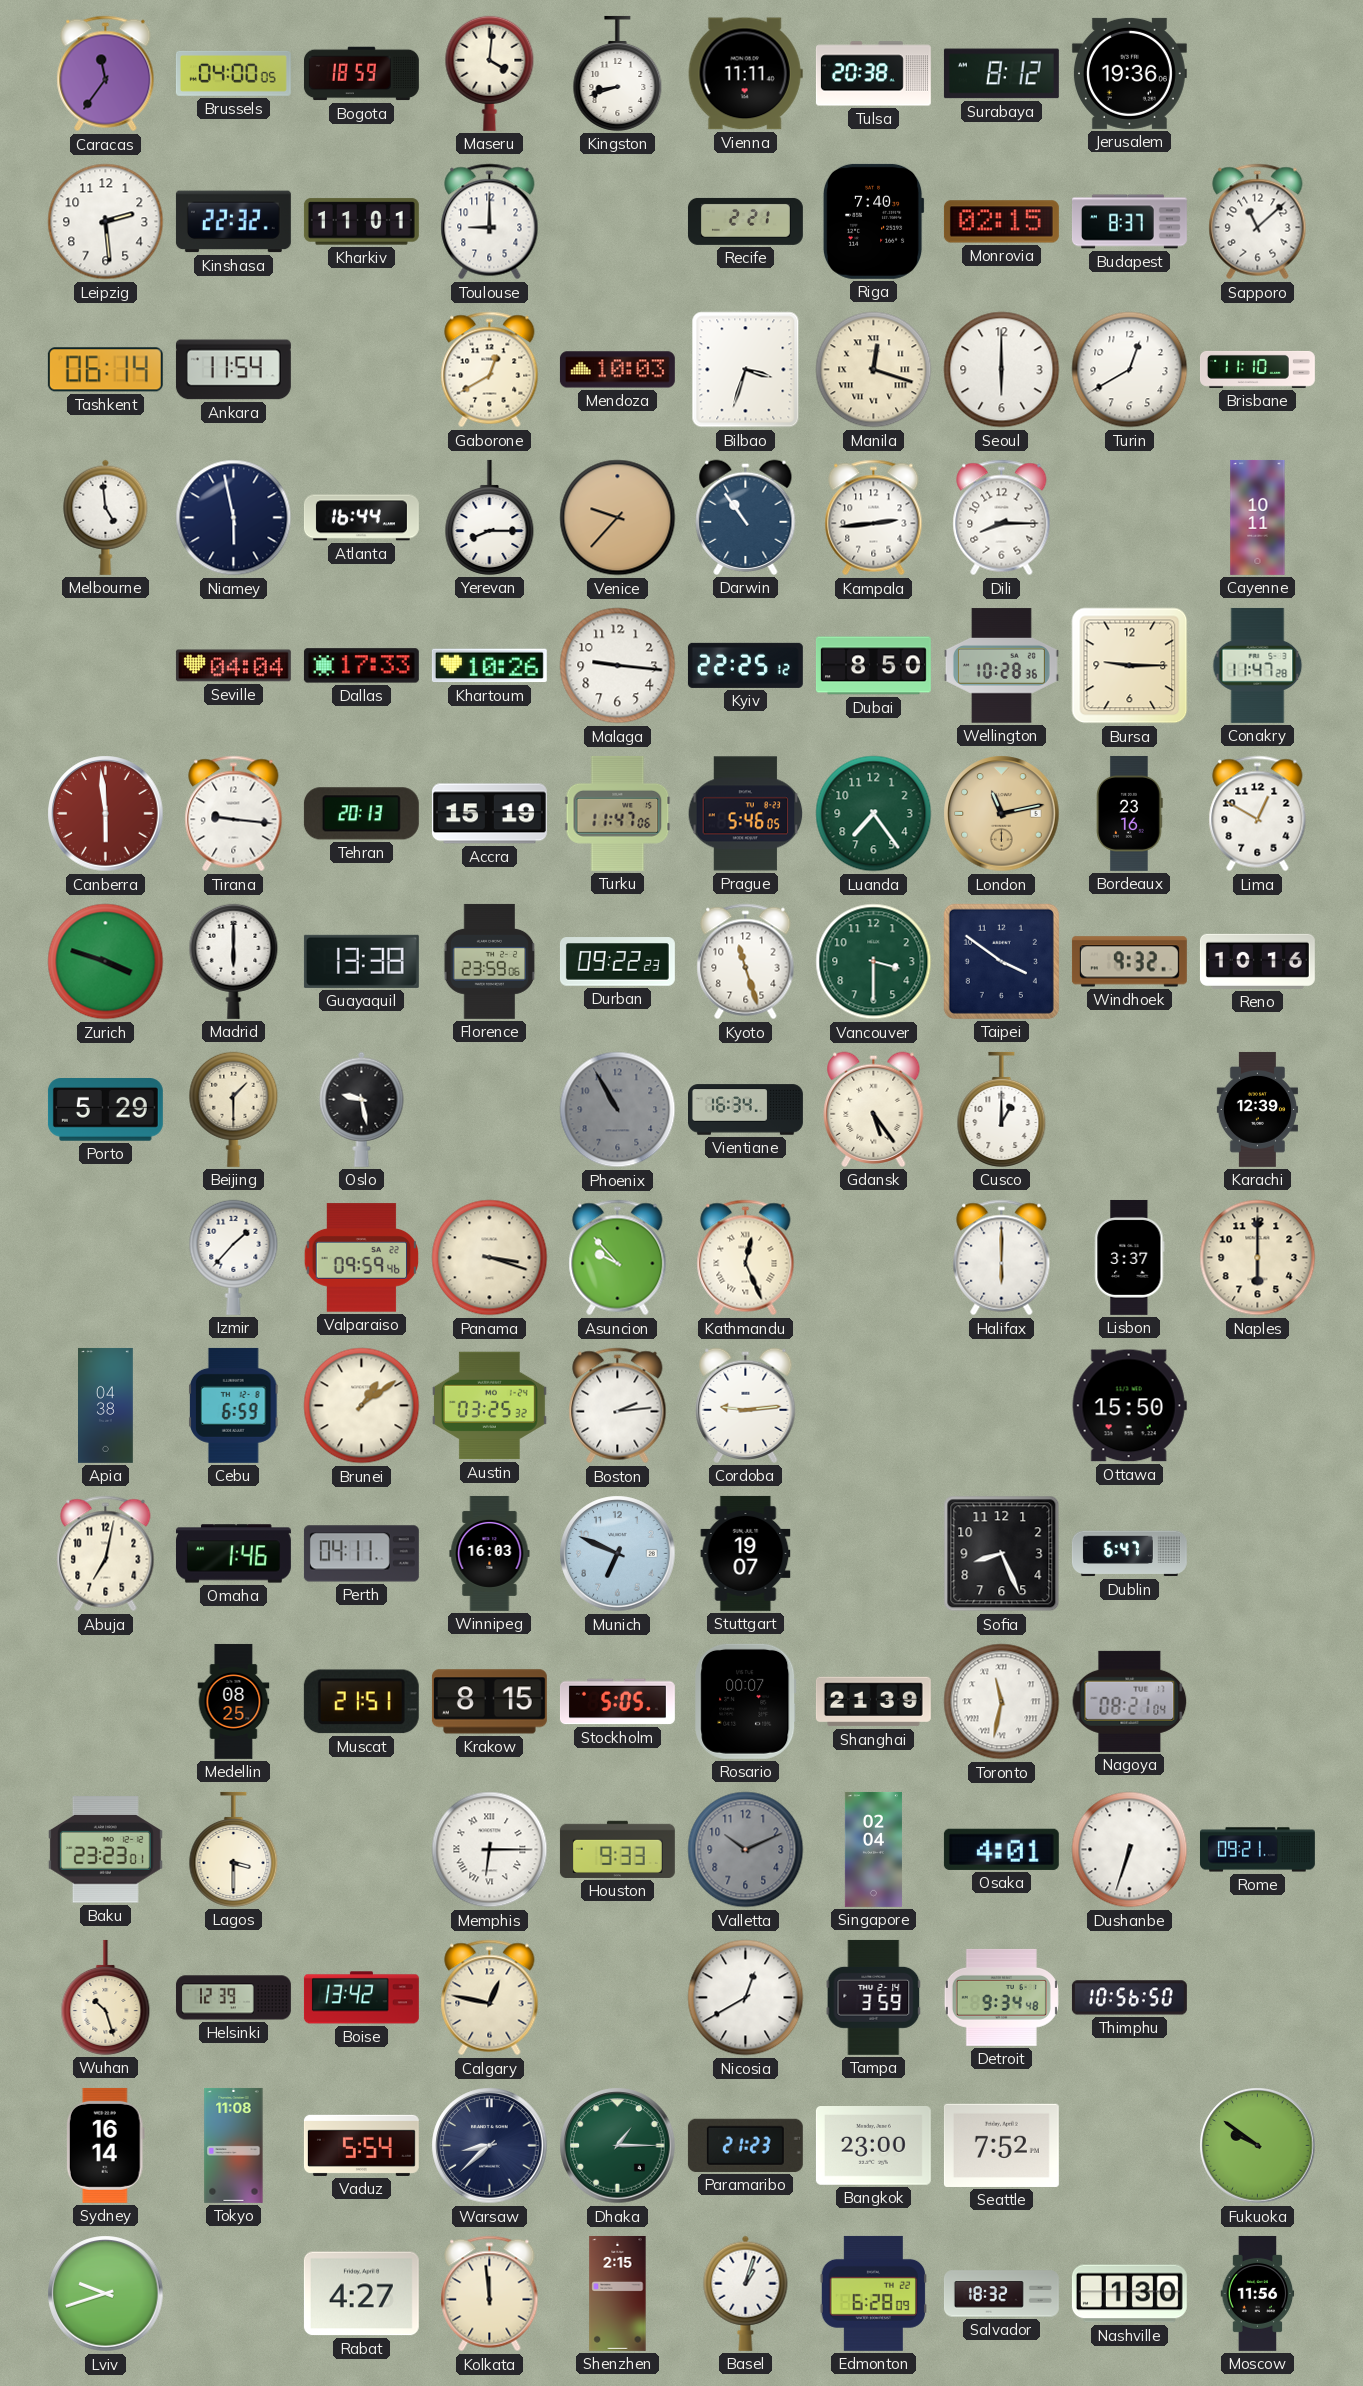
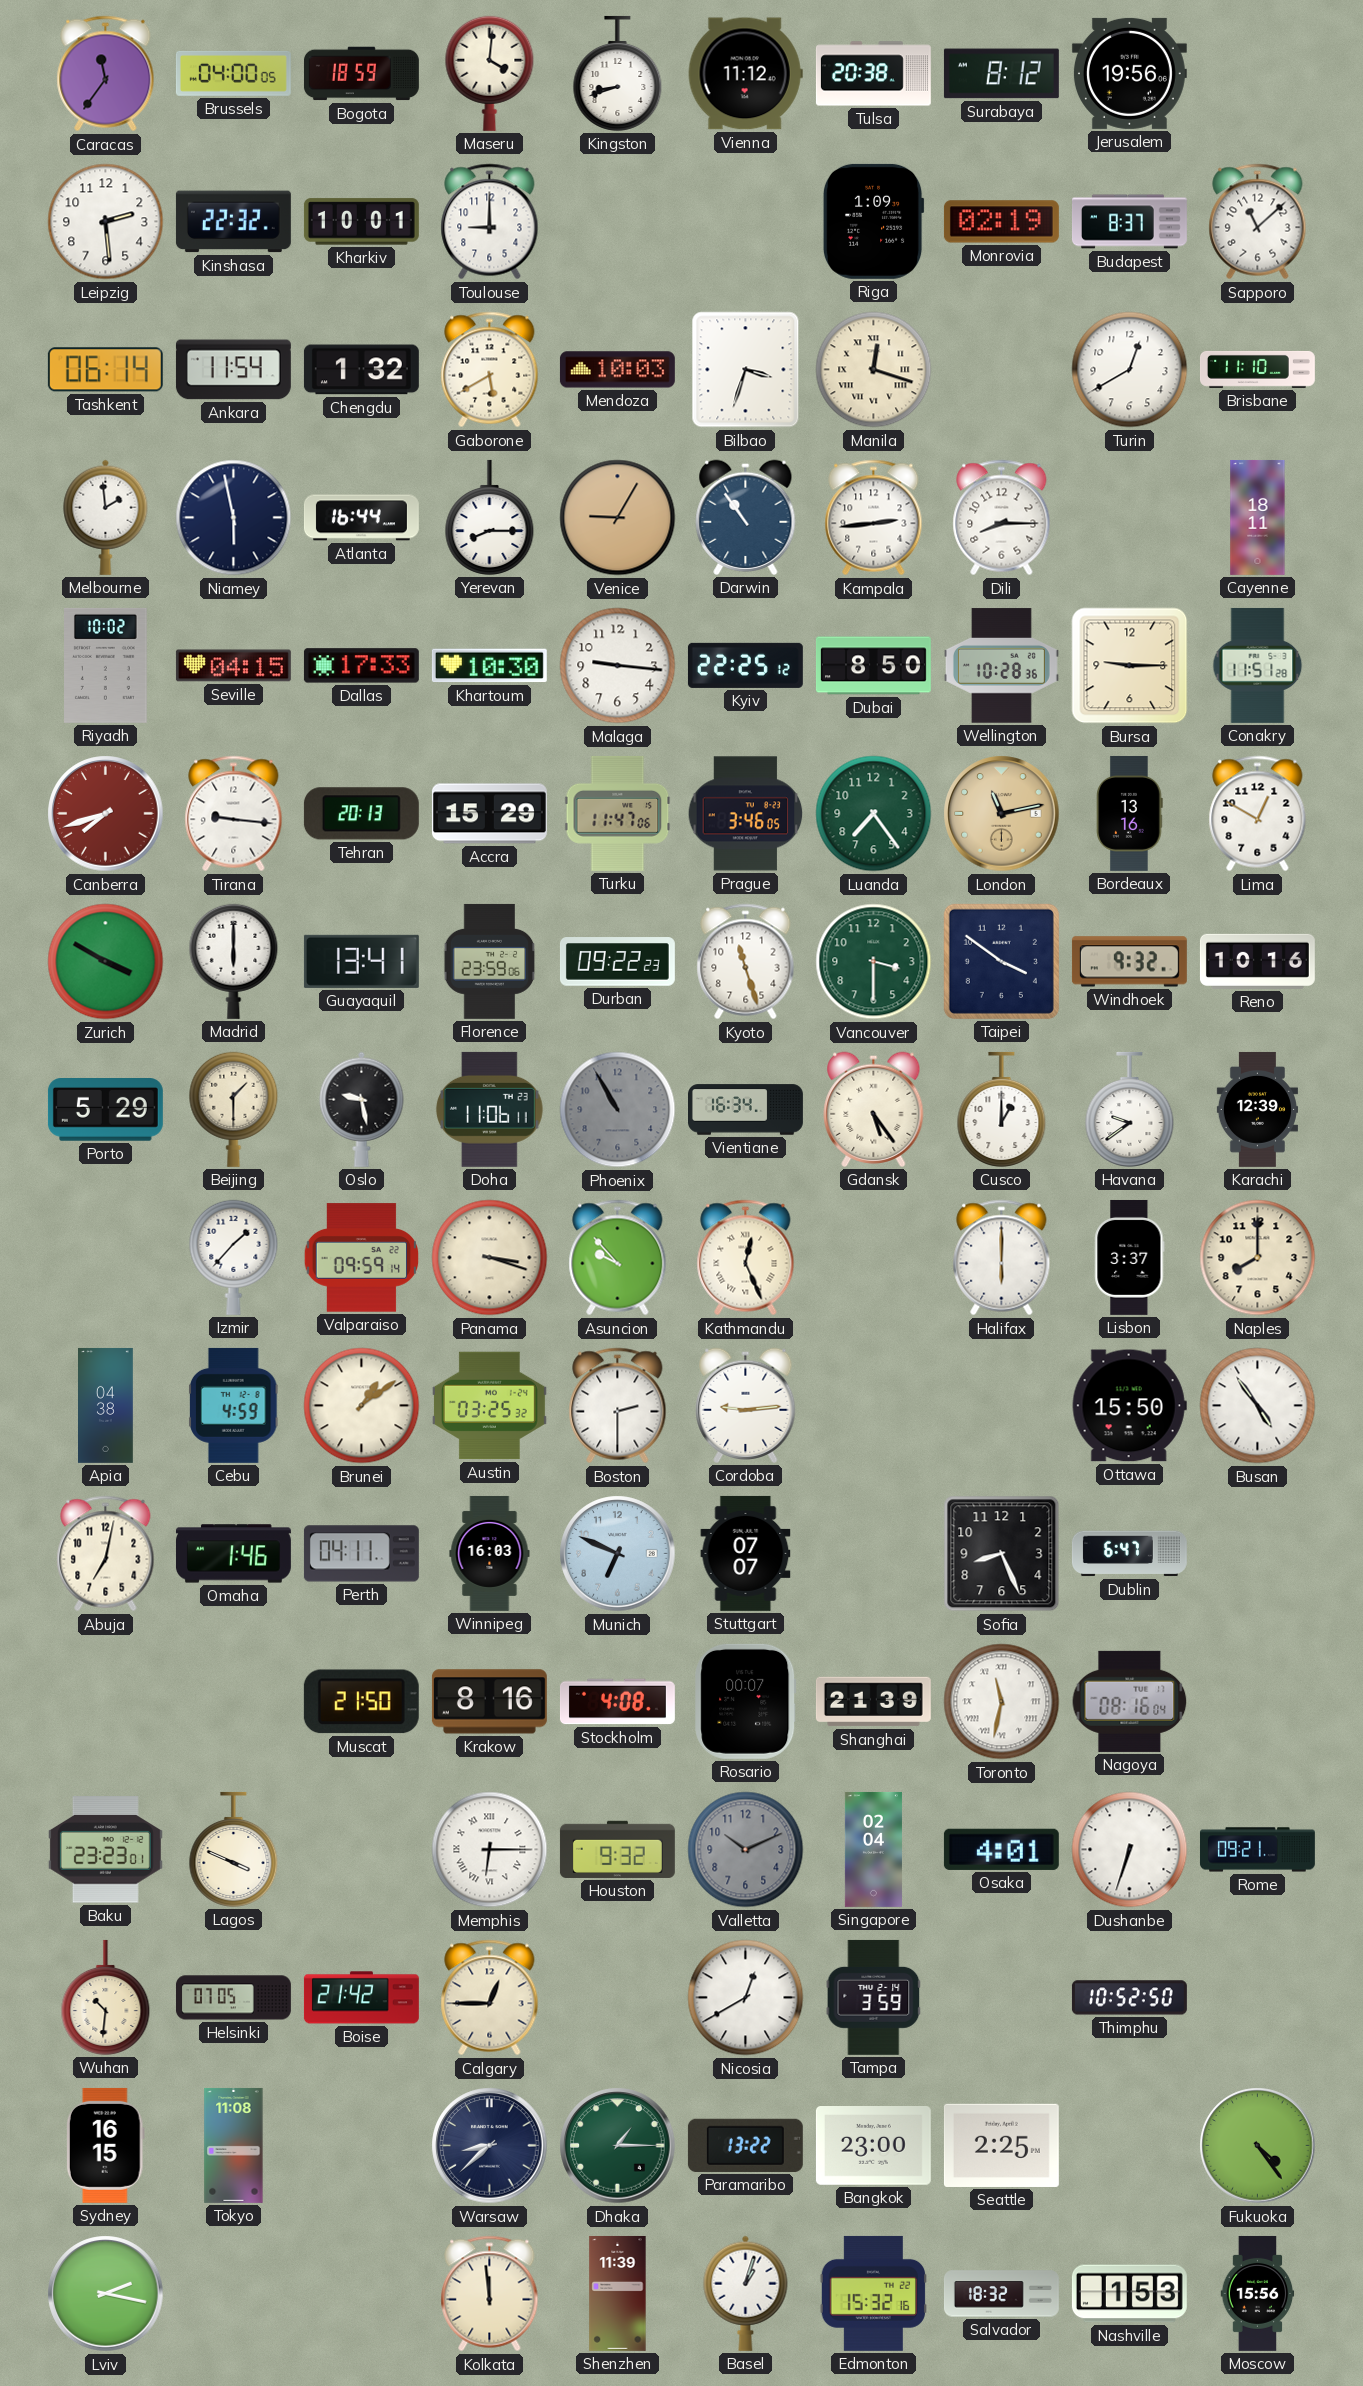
Vienna: 11:11 -> 11:12
Jerusalem: 19:36 -> 19:56
Kharkiv: 11:01 -> 10:01
Recife: 2:21 -> none
Riga: 7:40 -> 1:09
Monrovia: 02:15 -> 02:19
Chengdu: none -> 1:32
Gaborone: 12:40 -> 5:40
Seoul: 6:00 -> none
Melbourne: 4:59 -> 1:59
Venice: 9:37 -> 9:05
Cayenne: 10:11 -> 18:11
Riyadh: none -> 10:02
Seville: 04:04 -> 04:15
Khartoum: 10:26 -> 10:30
Conakry: 11:47 -> 11:51
Canberra: 5:59 -> 7:42
Accra: 15:19 -> 15:29
Prague: 5:46 -> 3:46
Bordeaux: 23:16 -> 13:16
Zurich: 3:48 -> 3:50
Guayaquil: 13:38 -> 13:41
Doha: none -> 11:06
Havana: none -> 9:39
Valparaiso: 09:59:46 -> 09:59:14
Naples: 6:00 -> 8:00
Cebu: 6:59 -> 4:59
Boston: 2:14 -> 2:30
Busan: none -> 4:54
Stuttgart: 19:07 -> 07:07
Medellin: 08:25 -> none
Muscat: 21:51 -> 21:50
Krakow: 8:15 -> 8:16
Stockholm: 5:05 -> 4:08
Nagoya: 08:21 -> 08:16
Lagos: 3:30 -> 3:49
Houston: 9:33 -> 9:32
Wuhan: 10:27 -> 10:31
Helsinki: 12:39 -> 07:05
Boise: 13:42 -> 21:42
Calgary: 12:47 -> 12:45
Detroit: 9:34 -> none
Thimphu: 10:56 -> 10:52
Sydney: 16:14 -> 16:15
Vaduz: 5:54 -> none
Paramaribo: 21:23 -> 13:22
Seattle: 7:52 -> 2:25
Fukuoka: 9:51 -> 4:24
Lviv: 9:42 -> 2:17
Rabat: 4:27 -> none
Shenzhen: 2:15 -> 11:39
Edmonton: 6:28 -> 15:32
Nashville: 1:30 -> 1:53
Moscow: 11:56 -> 15:56
